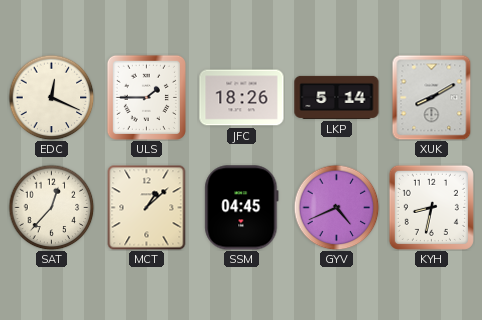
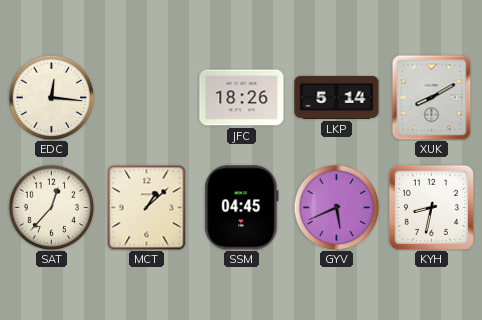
EDC: 12:19 -> 12:16
ULS: 1:45 -> none
GYV: 4:41 -> 5:41
